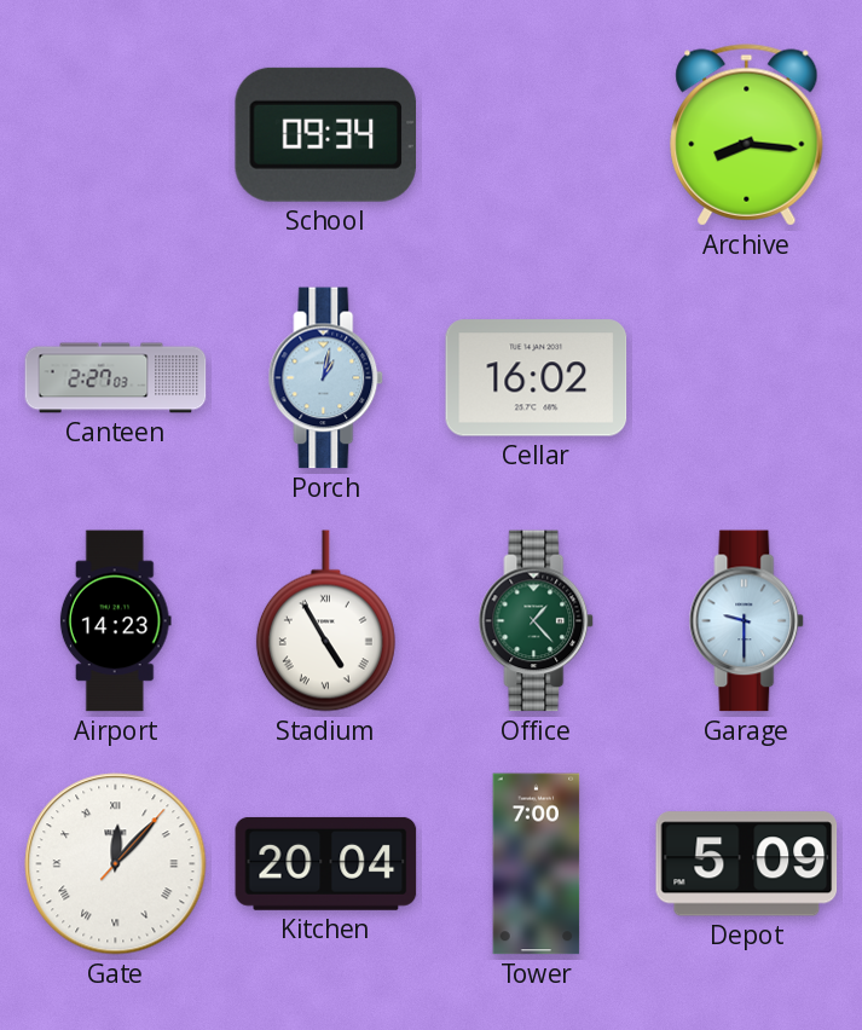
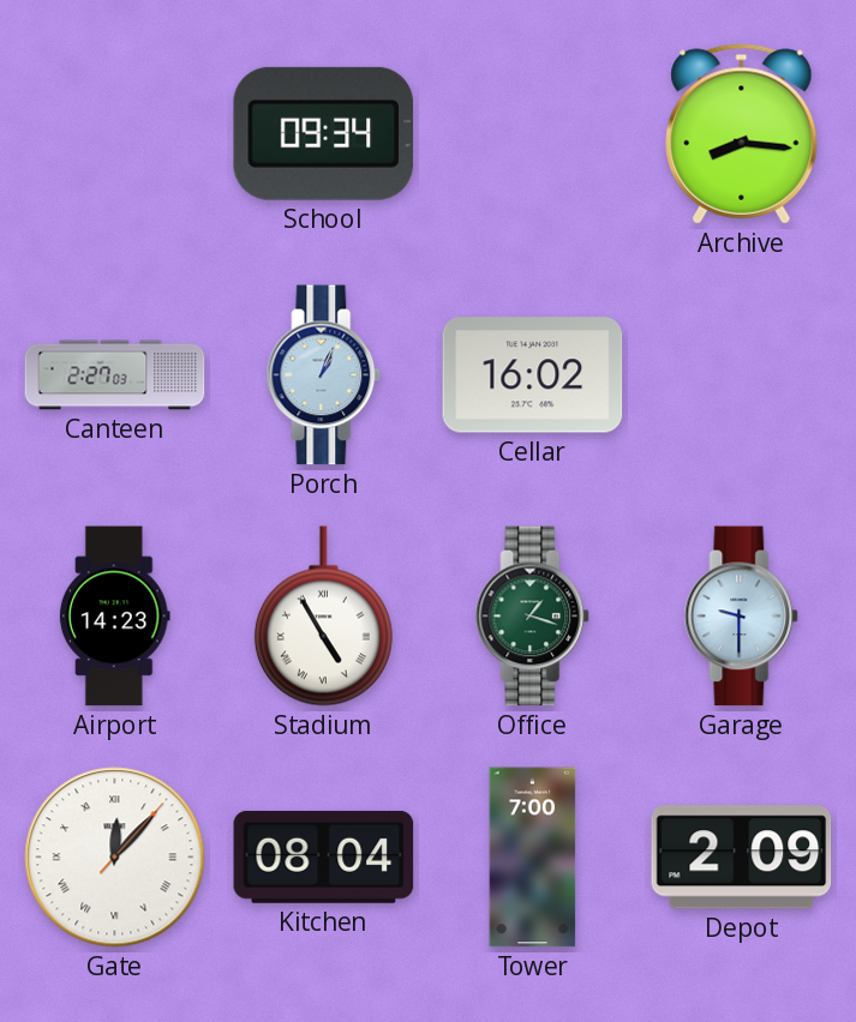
Porch: 1:02 -> 1:04
Office: 1:23 -> 1:18
Kitchen: 20:04 -> 08:04
Depot: 5:09 -> 2:09
